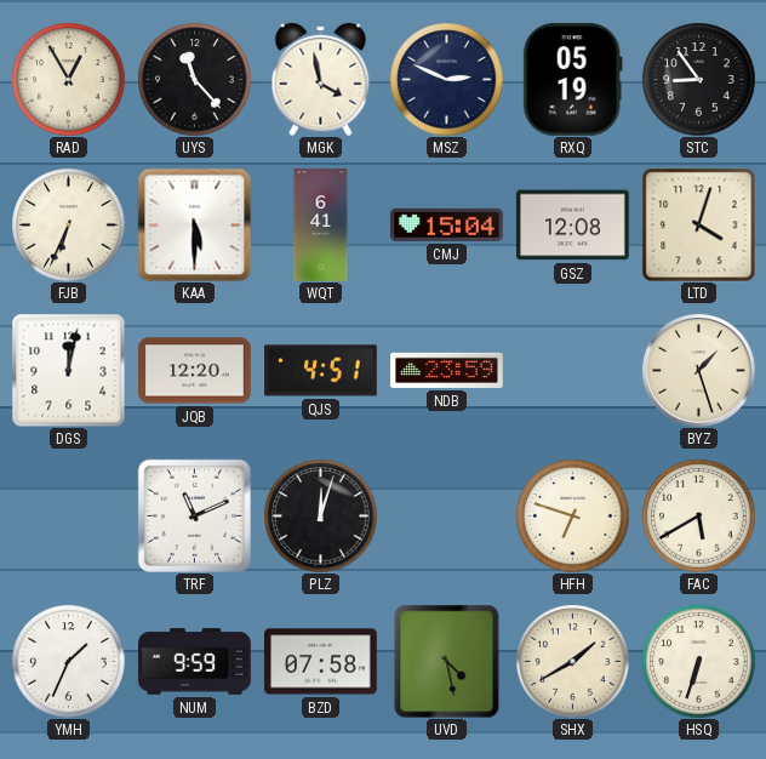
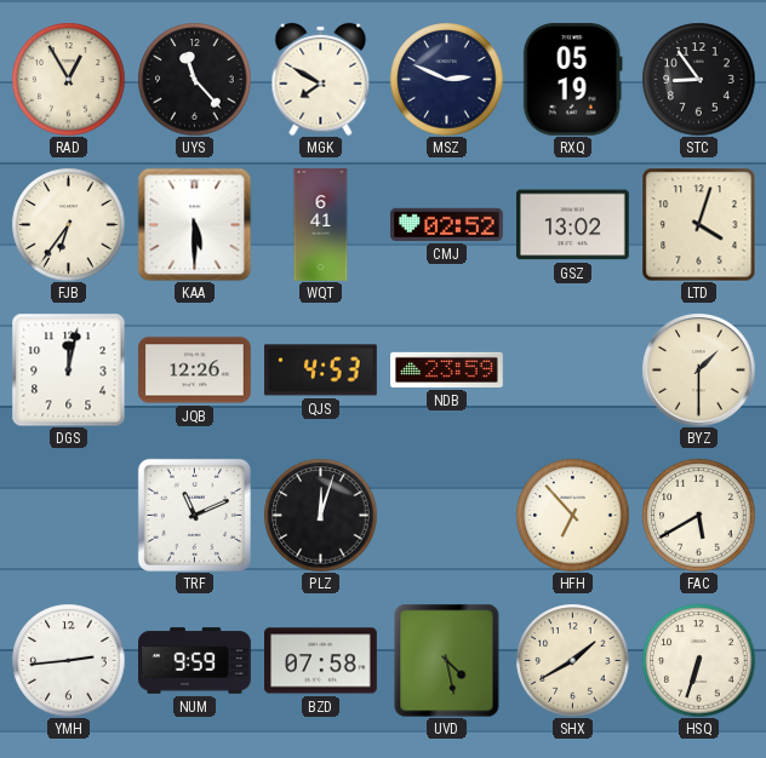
MGK: 3:58 -> 7:50
FJB: 6:34 -> 6:36
CMJ: 15:04 -> 02:52
GSZ: 12:08 -> 13:02
JQB: 12:20 -> 12:26
QJS: 4:51 -> 4:53
BYZ: 1:27 -> 1:30
HFH: 6:48 -> 6:53
YMH: 1:34 -> 2:44
